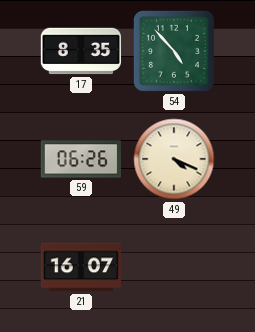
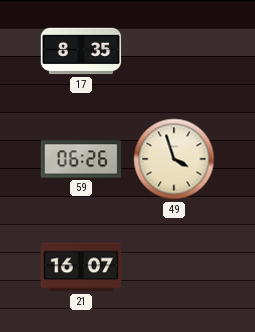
54: 4:53 -> none
49: 4:19 -> 3:57
